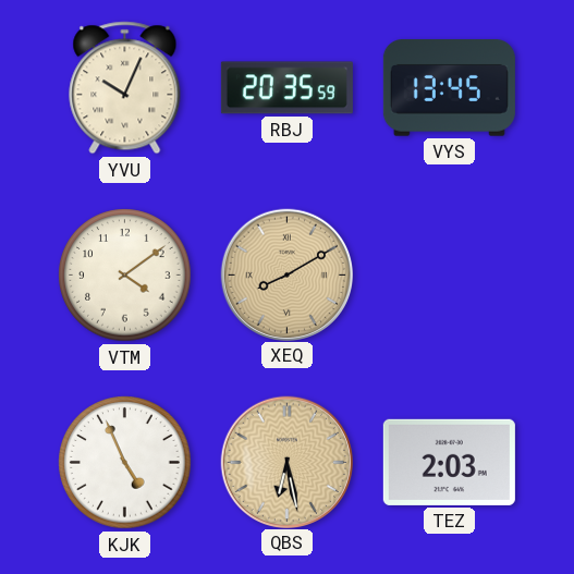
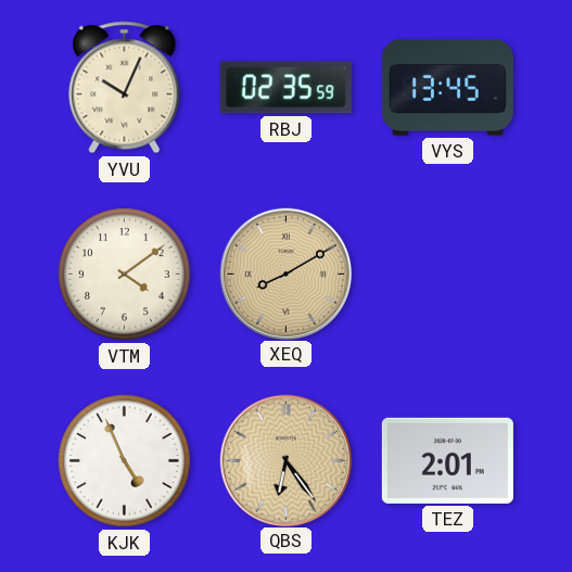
RBJ: 20:35 -> 02:35
QBS: 6:28 -> 6:24
TEZ: 2:03 -> 2:01
